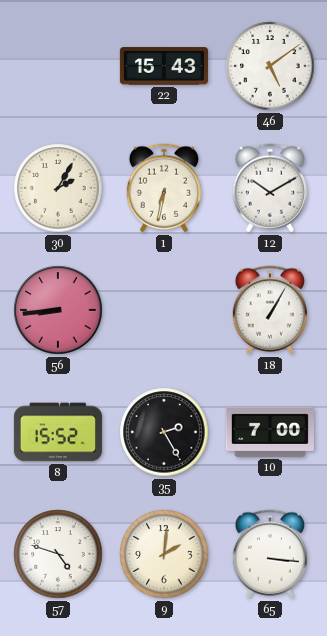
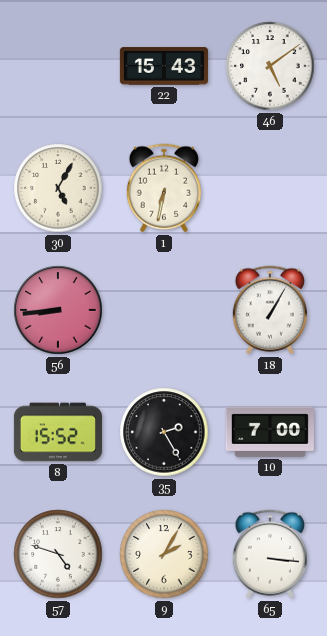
30: 2:05 -> 5:05
12: 10:10 -> none
9: 2:01 -> 2:05
